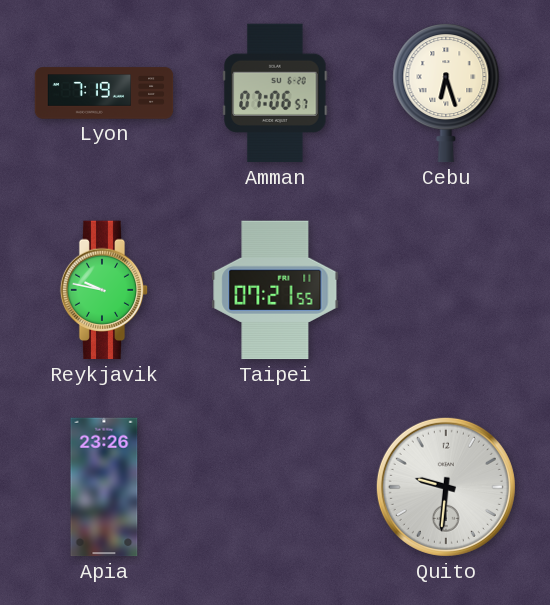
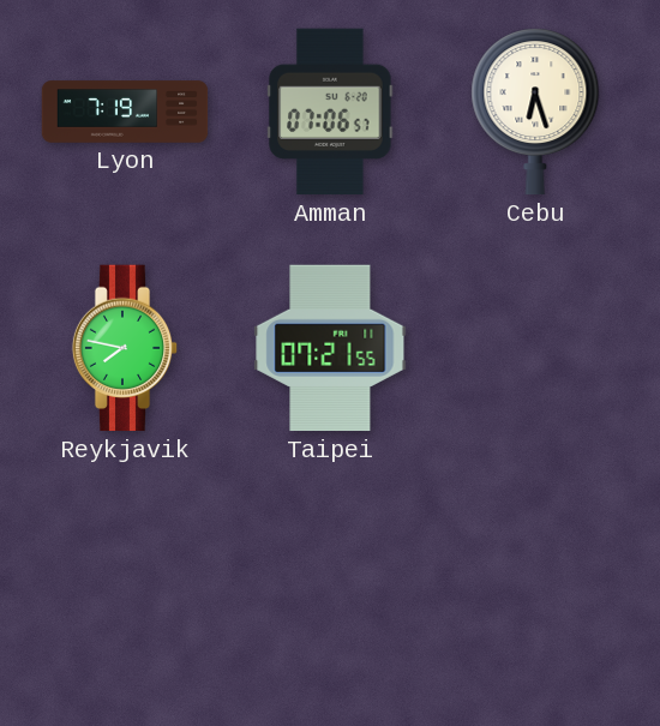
Reykjavik: 9:47 -> 7:47
Apia: 23:26 -> none
Quito: 9:31 -> none
